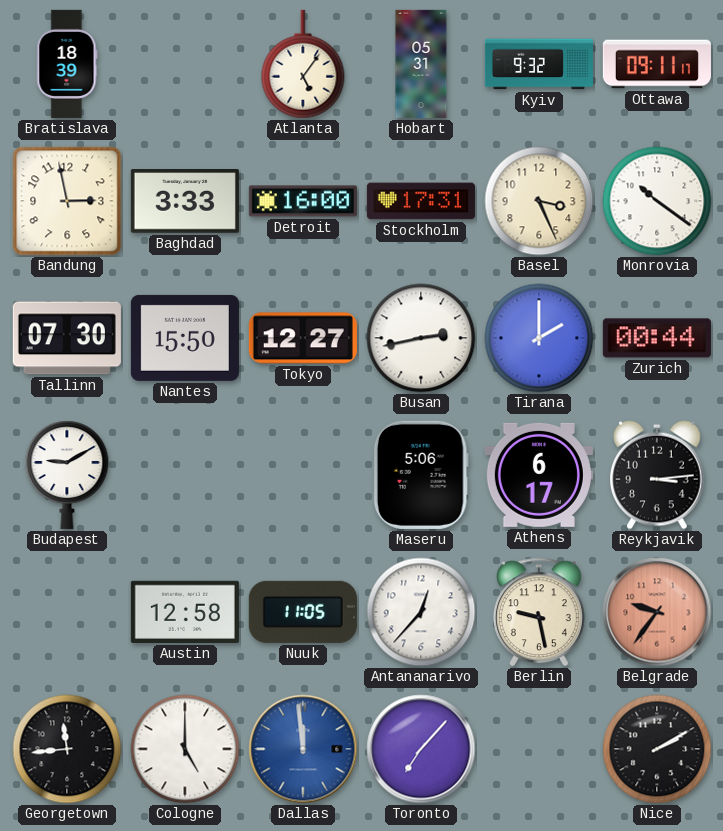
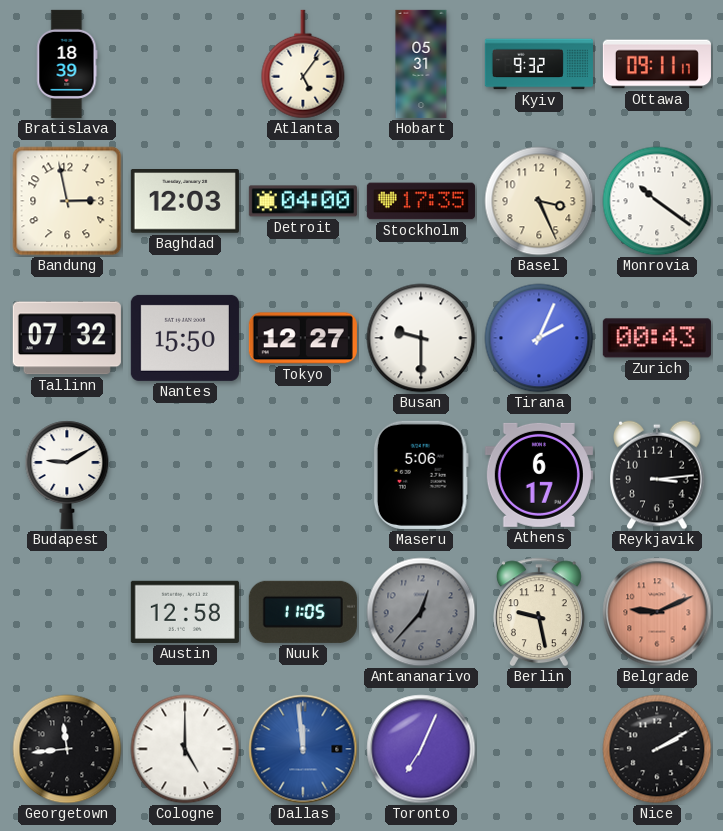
Baghdad: 3:33 -> 12:03
Detroit: 16:00 -> 04:00
Stockholm: 17:31 -> 17:35
Tallinn: 07:30 -> 07:32
Busan: 2:43 -> 9:30
Tirana: 2:00 -> 2:04
Zurich: 00:44 -> 00:43
Antananarivo dial: white -> grey
Belgrade: 9:36 -> 9:11
Toronto: 7:07 -> 7:04
